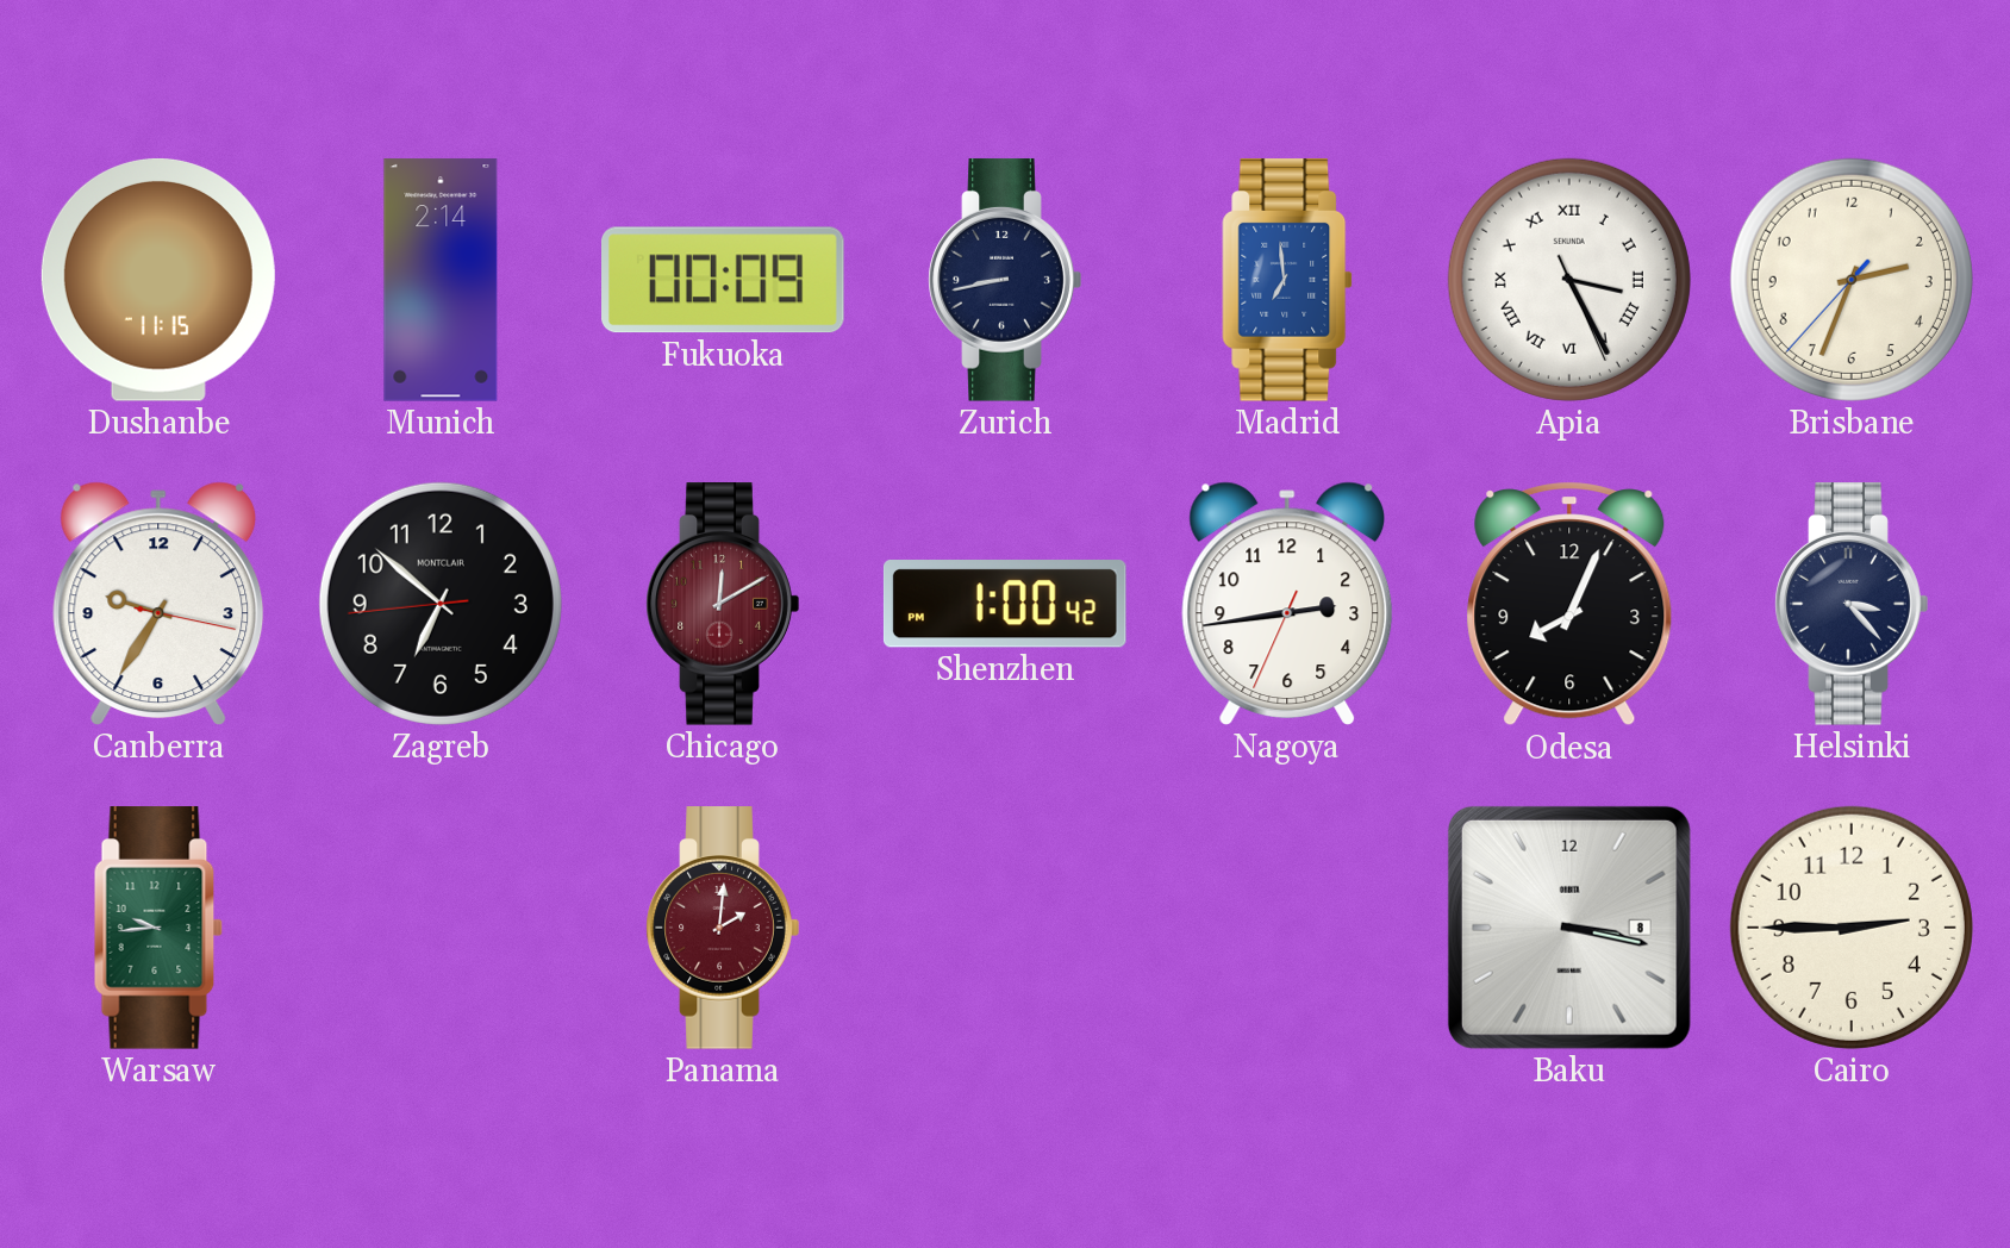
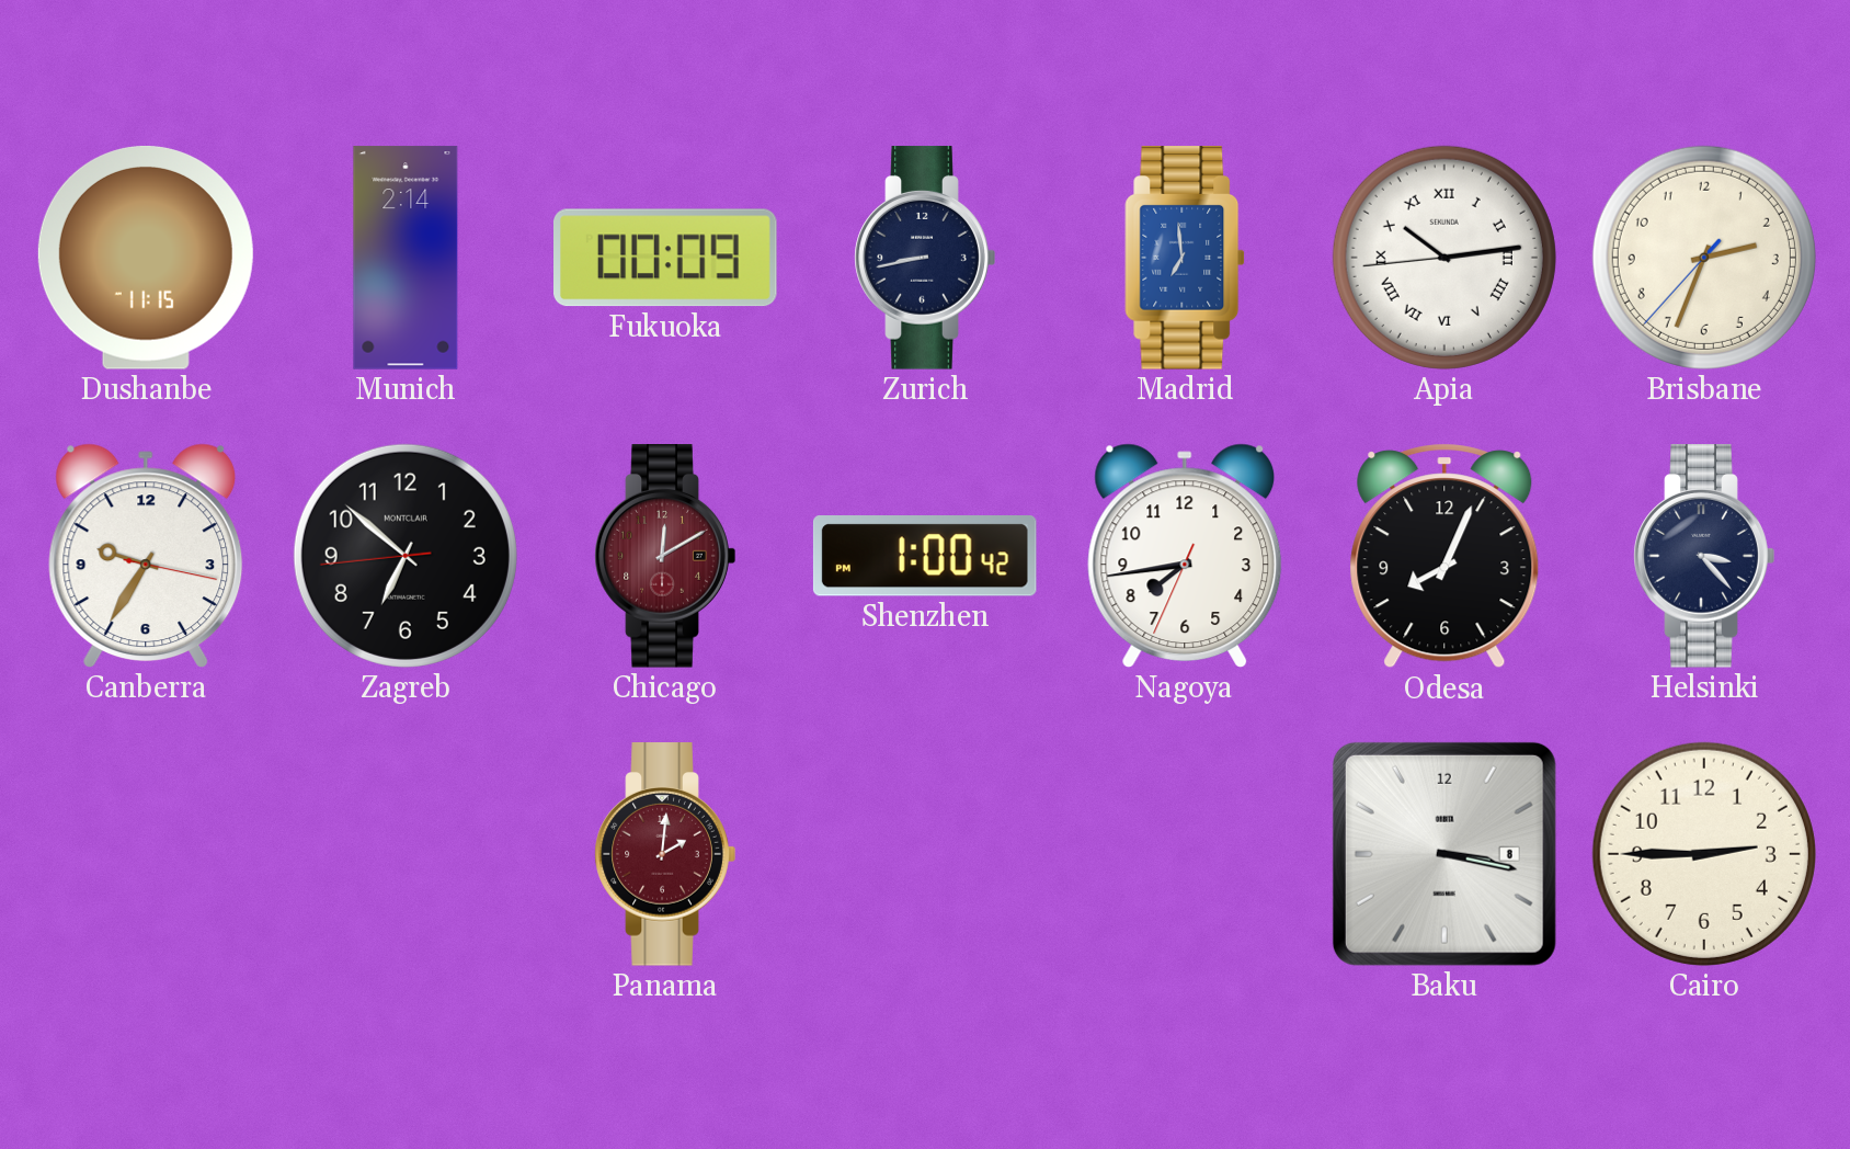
Apia: 3:25 -> 10:13
Nagoya: 2:43 -> 7:43
Warsaw: 9:44 -> none
